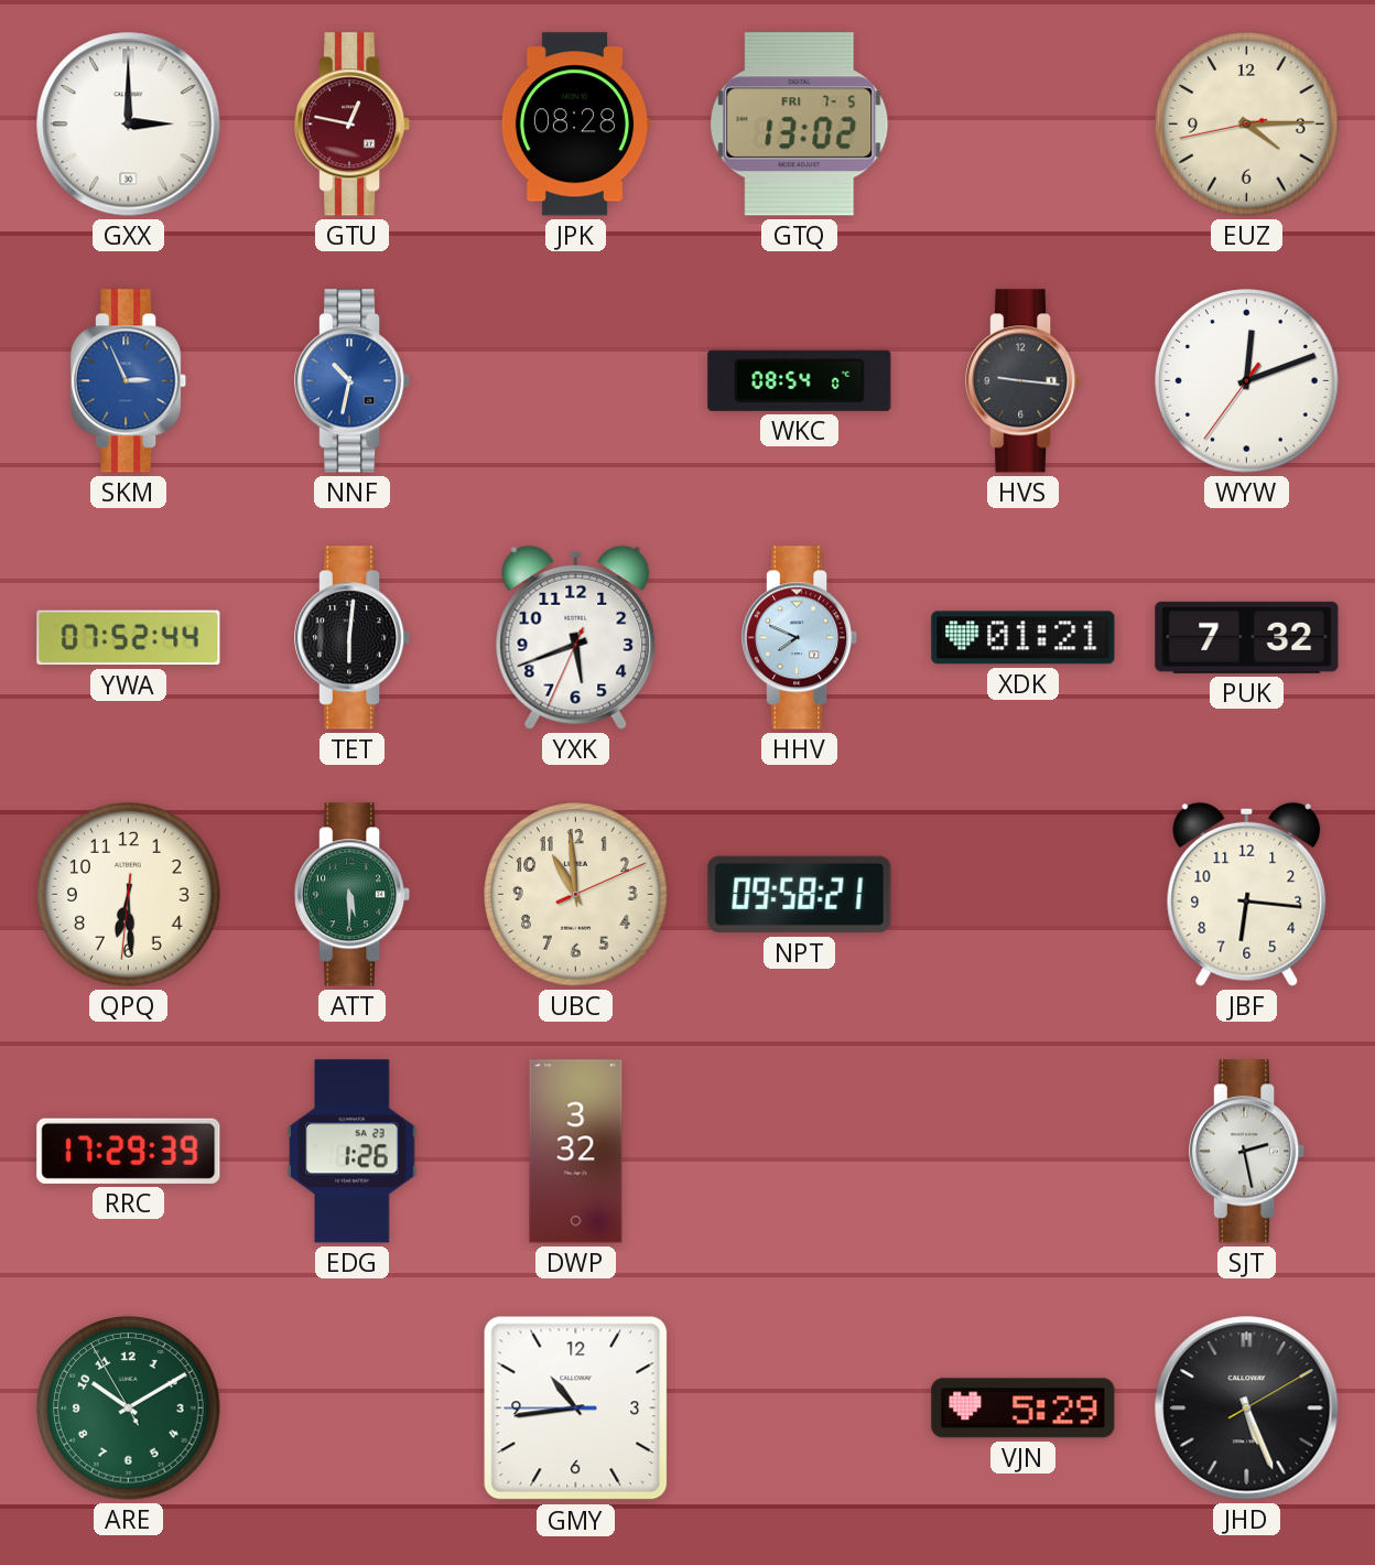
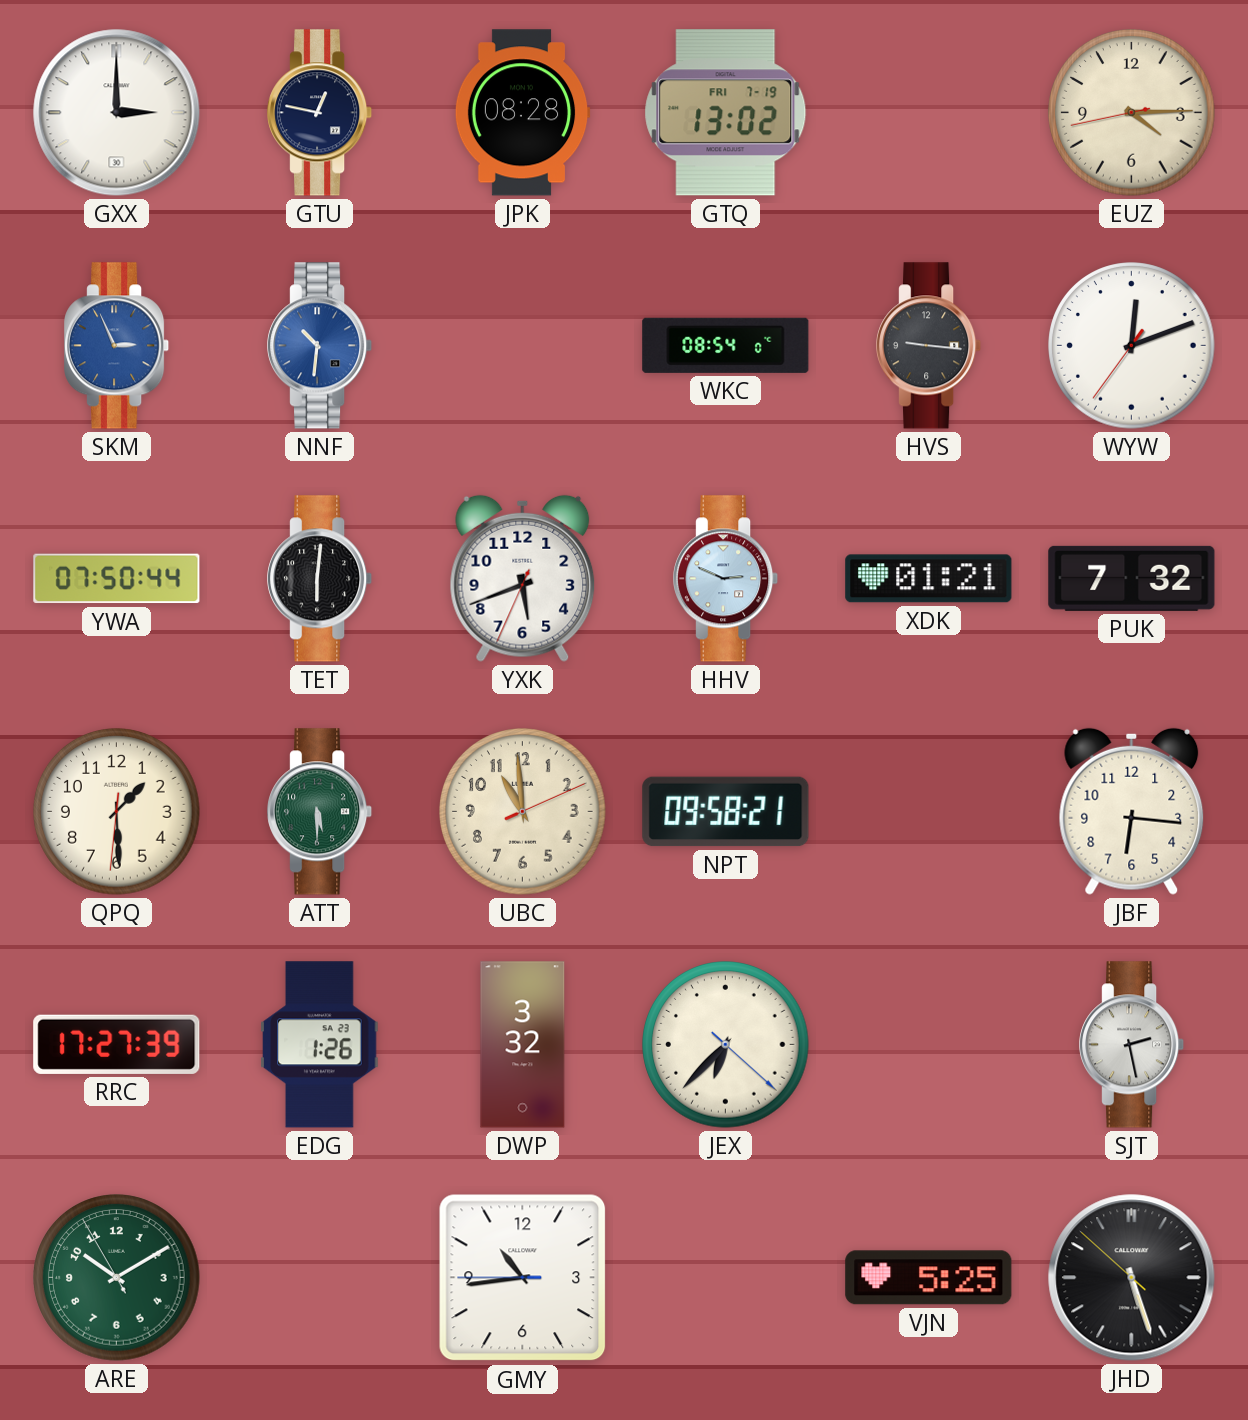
GTU dial: burgundy -> navy
GTQ date: FRI 7-5 -> FRI 7-19
NNF: 10:32 -> 10:31
YWA: 07:52 -> 07:50
HHV: 7:49 -> 2:49
QPQ: 6:29 -> 1:29
RRC: 17:29 -> 17:27
JEX: none -> 6:37
VJN: 5:29 -> 5:25
JHD: 5:26:10 -> 5:26:52
